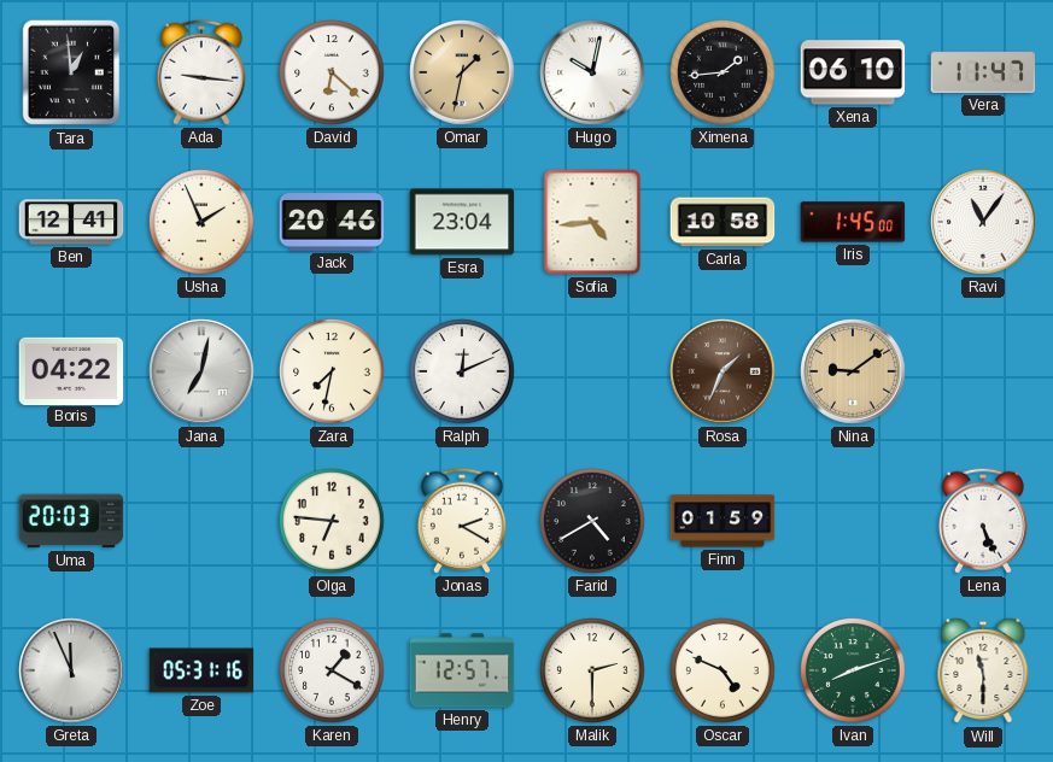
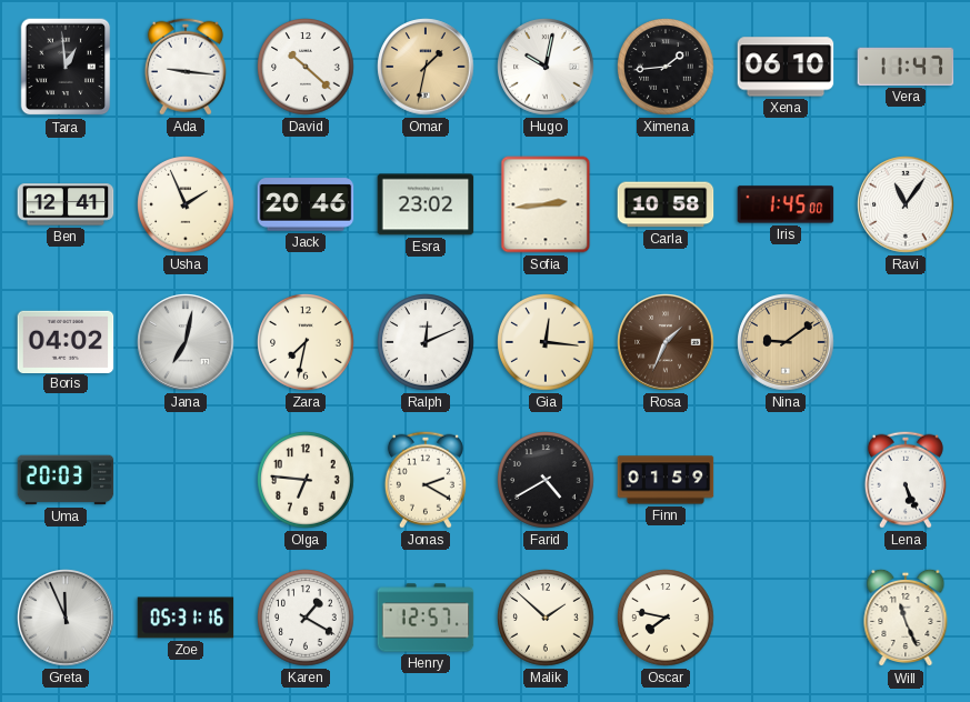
David: 6:22 -> 10:22
Esra: 23:04 -> 23:02
Sofia: 4:44 -> 2:44
Boris: 04:22 -> 04:02
Gia: none -> 12:16
Malik: 2:30 -> 1:52
Oscar: 4:49 -> 7:47
Ivan: 8:12 -> none
Will: 11:30 -> 11:26
